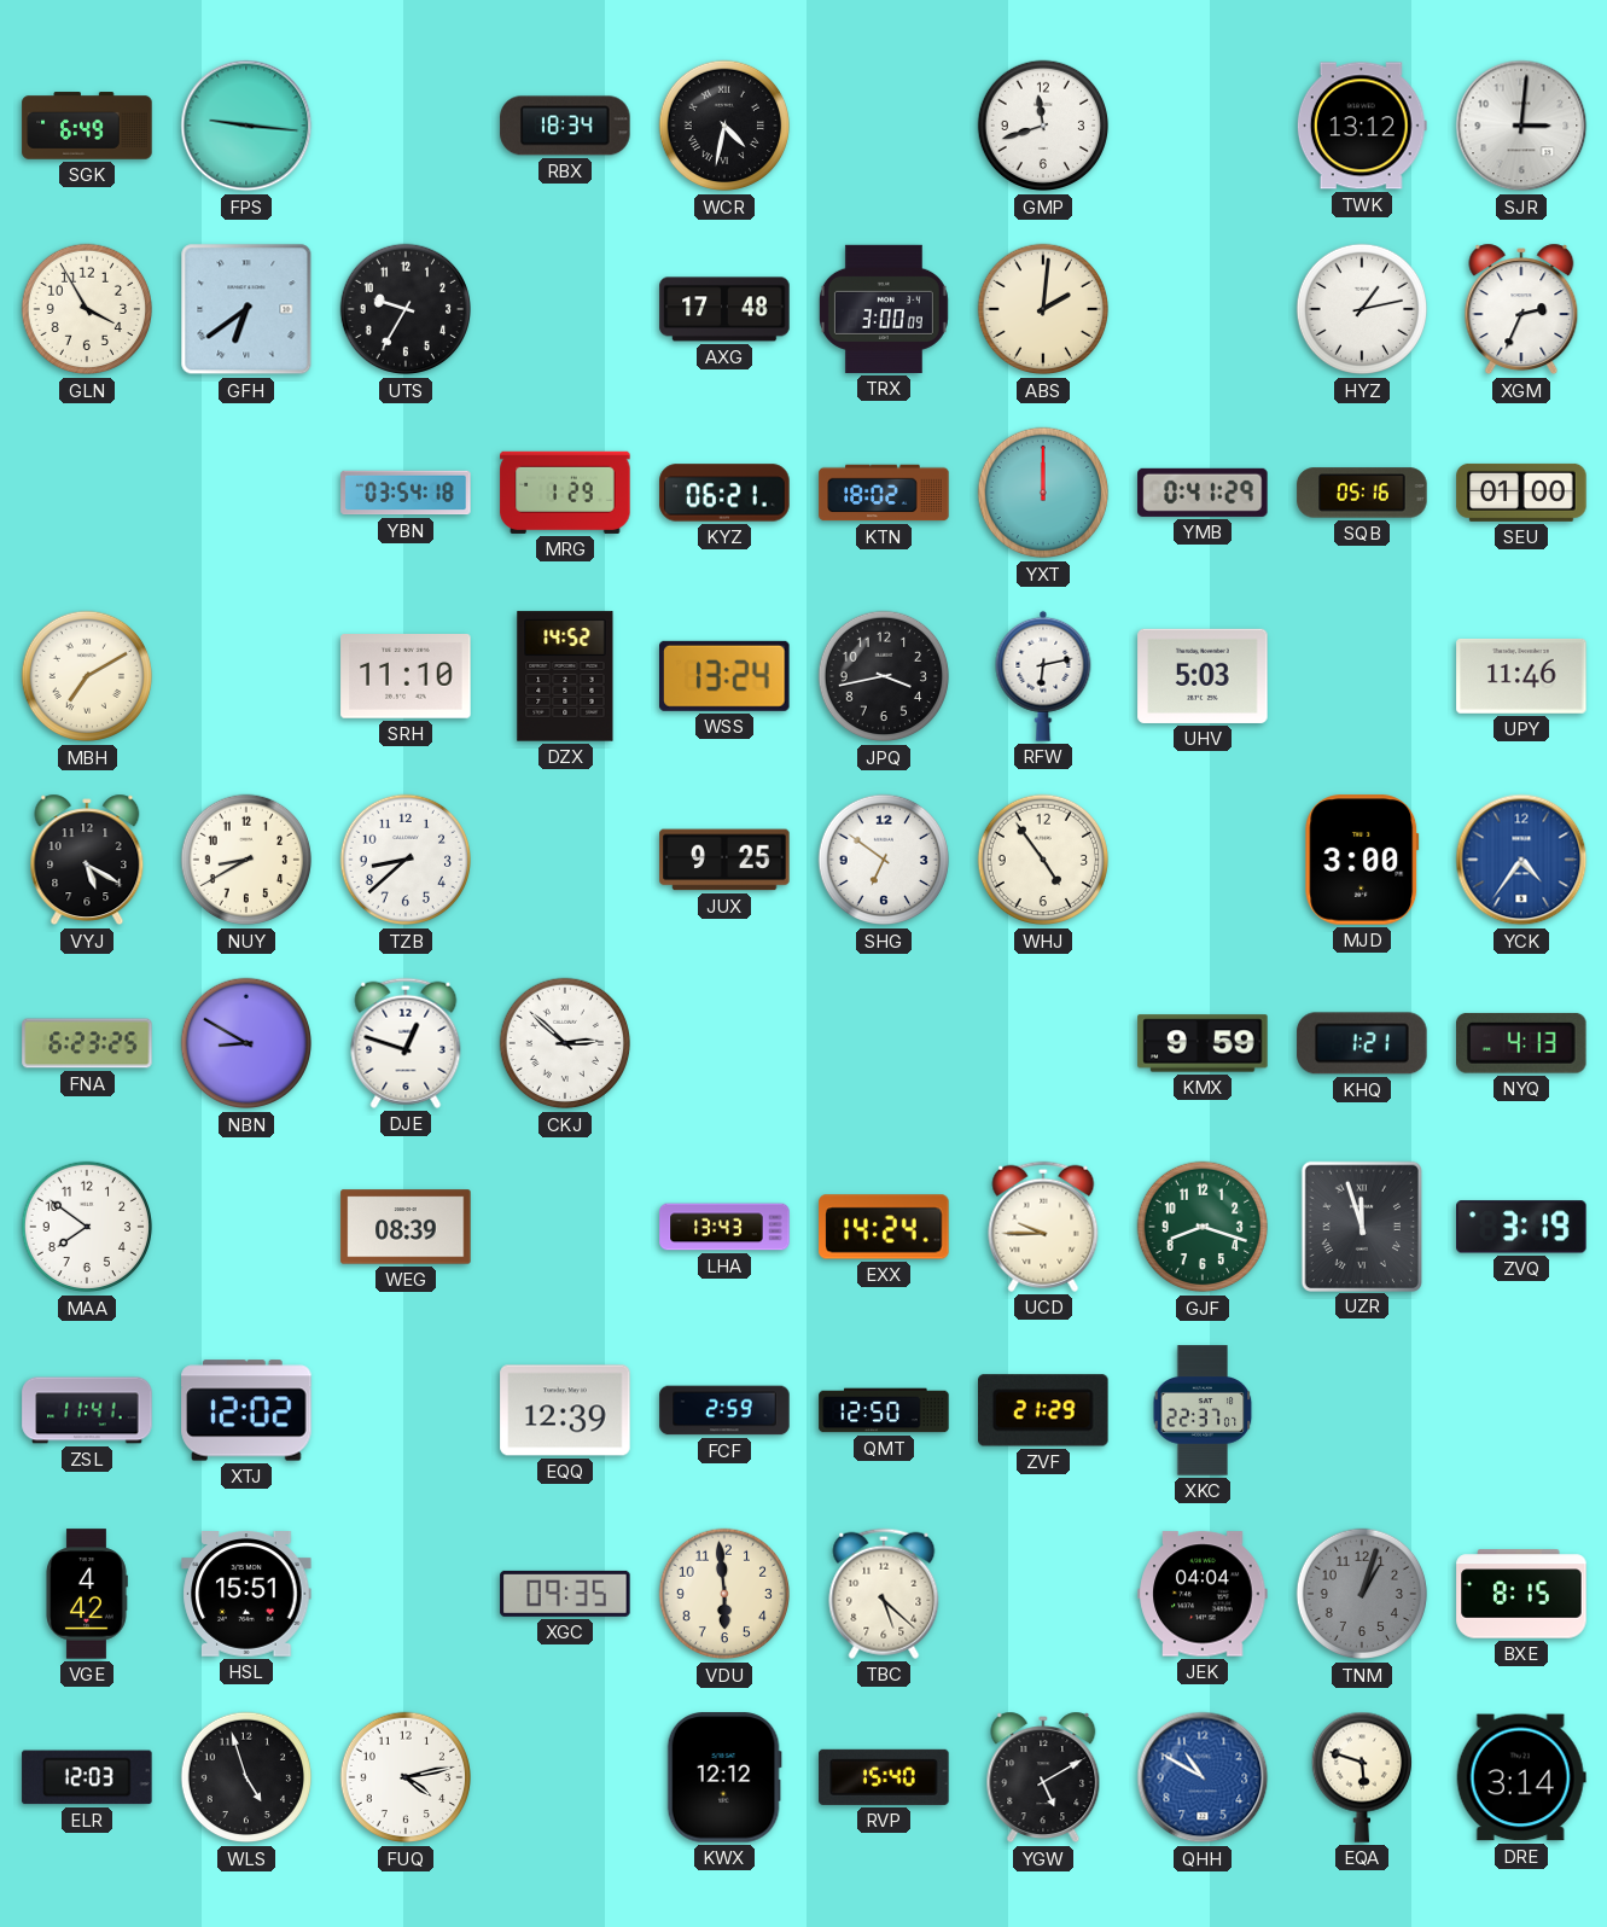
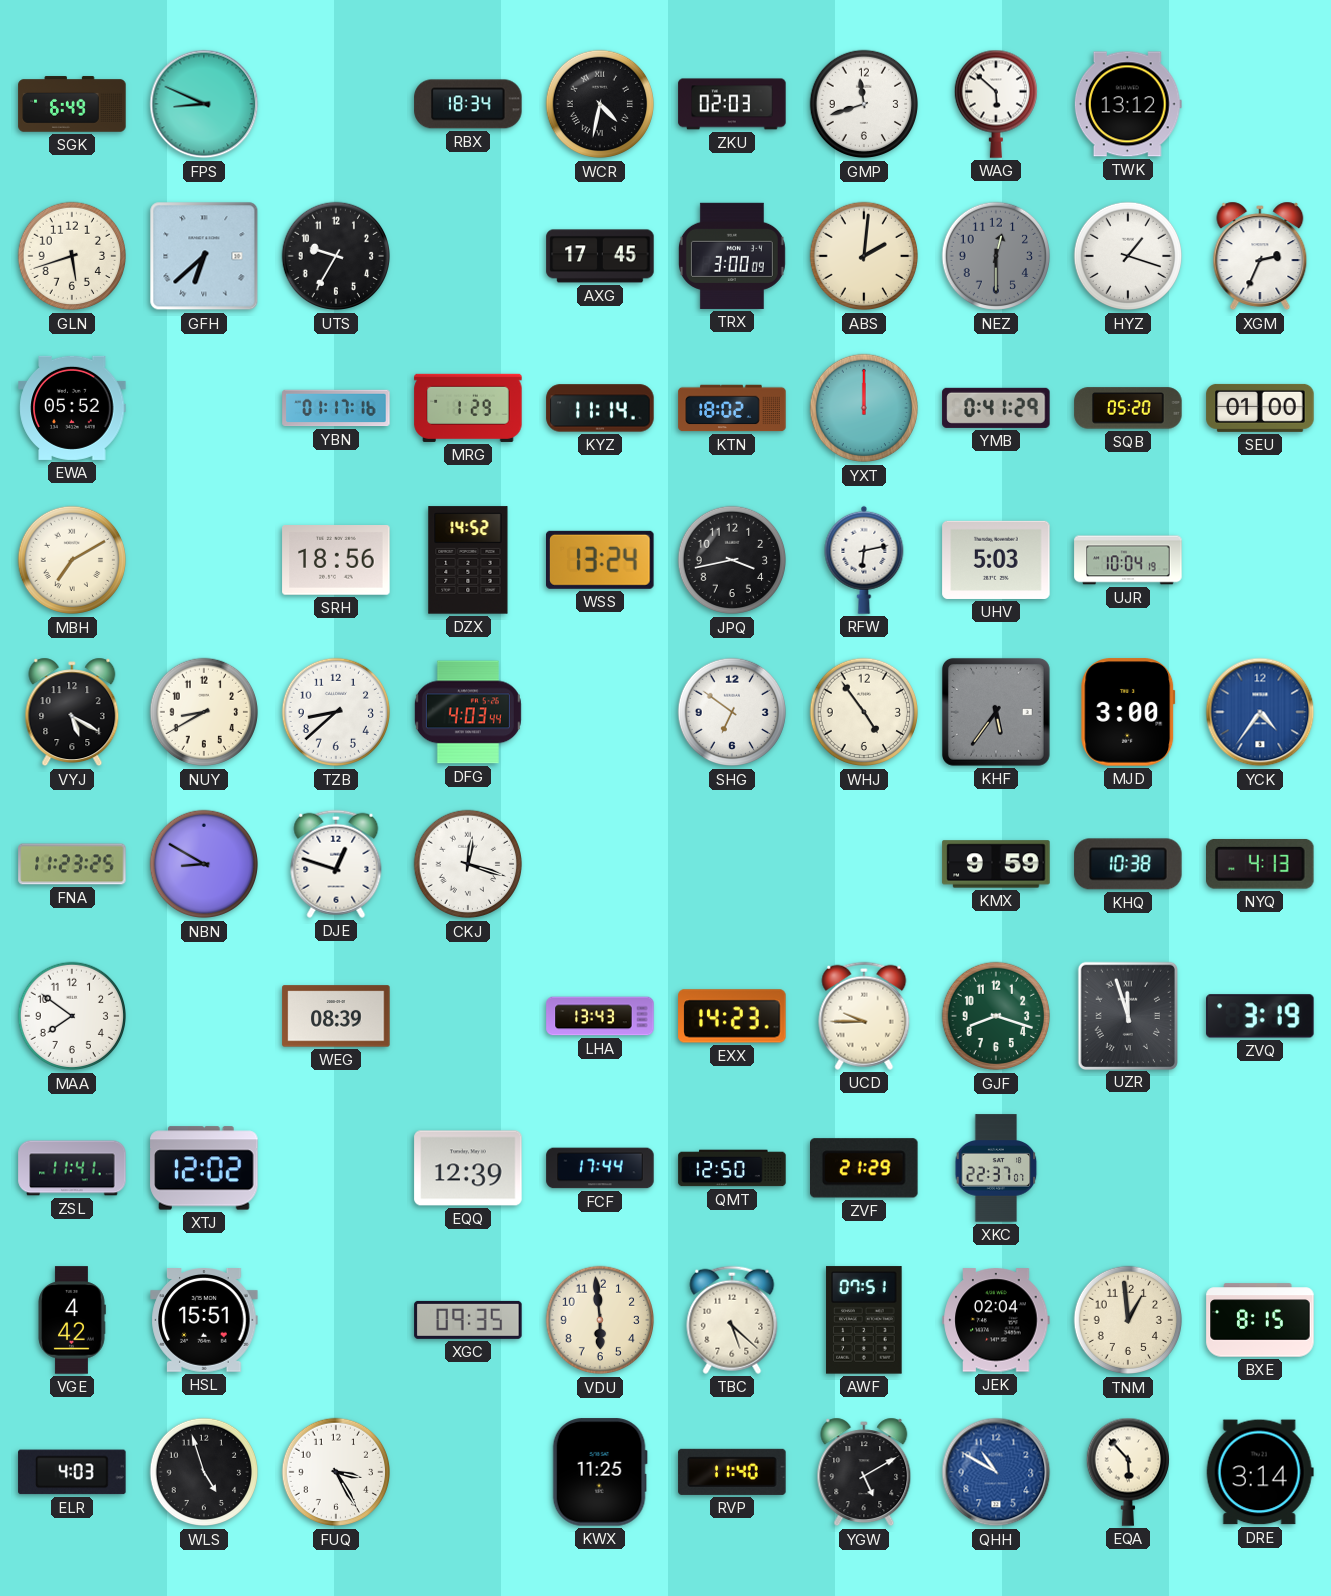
FPS: 9:16 -> 8:49
ZKU: none -> 02:03
WAG: none -> 5:52
SJR: 3:01 -> none
GLN: 3:55 -> 5:42
GFH: 6:39 -> 6:38
AXG: 17:48 -> 17:45
NEZ: none -> 12:30
HYZ: 1:13 -> 1:18
EWA: none -> 05:52
YBN: 03:54 -> 01:17
KYZ: 06:21 -> 11:14
SQB: 05:16 -> 05:20
SRH: 11:10 -> 18:56
UJR: none -> 10:04
UPY: 11:46 -> none
DFG: none -> 4:03
JUX: 9:25 -> none
KHF: none -> 5:36
FNA: 6:23 -> 11:23
CKJ: 2:52 -> 12:18
KHQ: 1:21 -> 10:38
EXX: 14:24 -> 14:23
FCF: 2:59 -> 17:44
AWF: none -> 07:51
JEK: 04:04 -> 02:04
TNM: 1:03 -> 12:59
TNM dial: grey -> cream
ELR: 12:03 -> 4:03
FUQ: 4:13 -> 3:25
KWX: 12:12 -> 11:25
RVP: 15:40 -> 11:40
EQA: 5:48 -> 5:53
